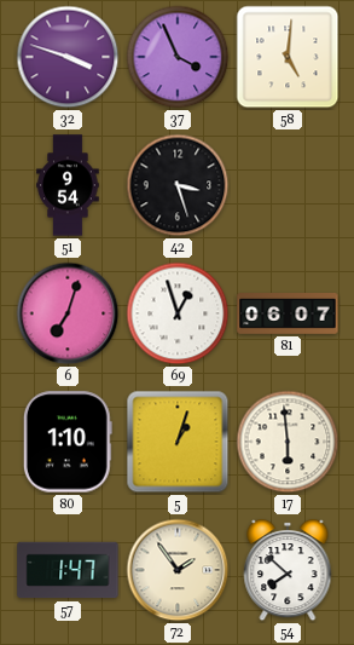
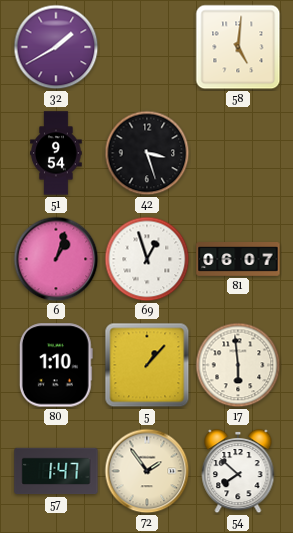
32: 3:48 -> 1:40
37: 3:56 -> none
6: 7:03 -> 1:03
5: 1:03 -> 1:07
